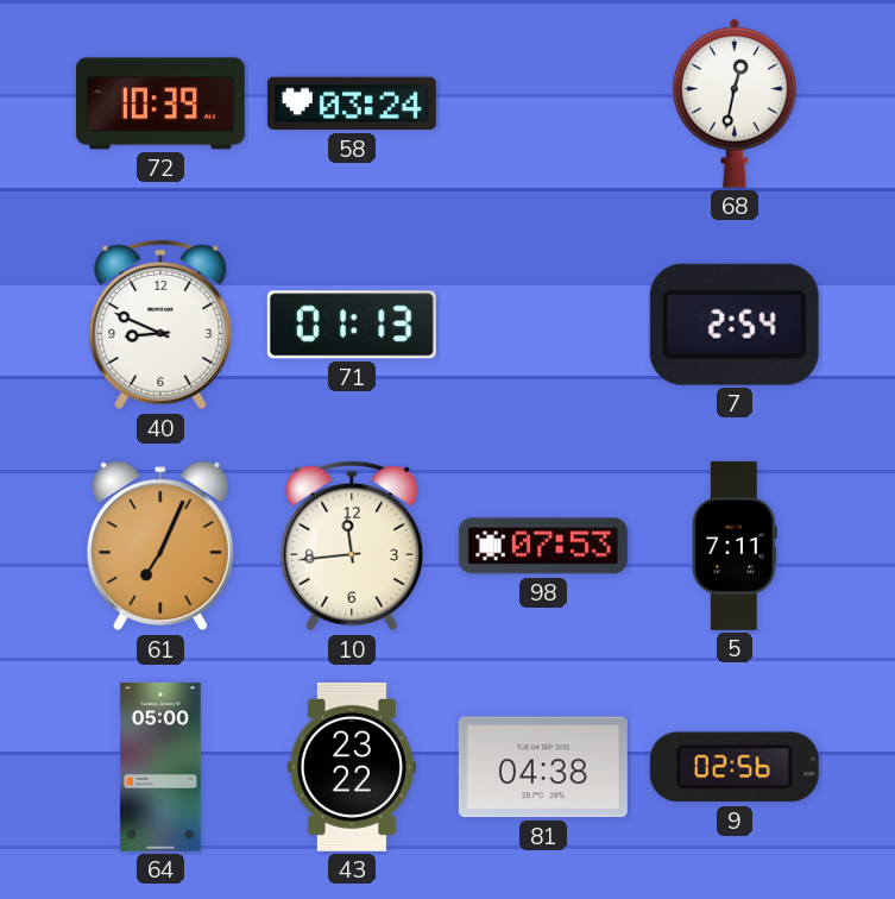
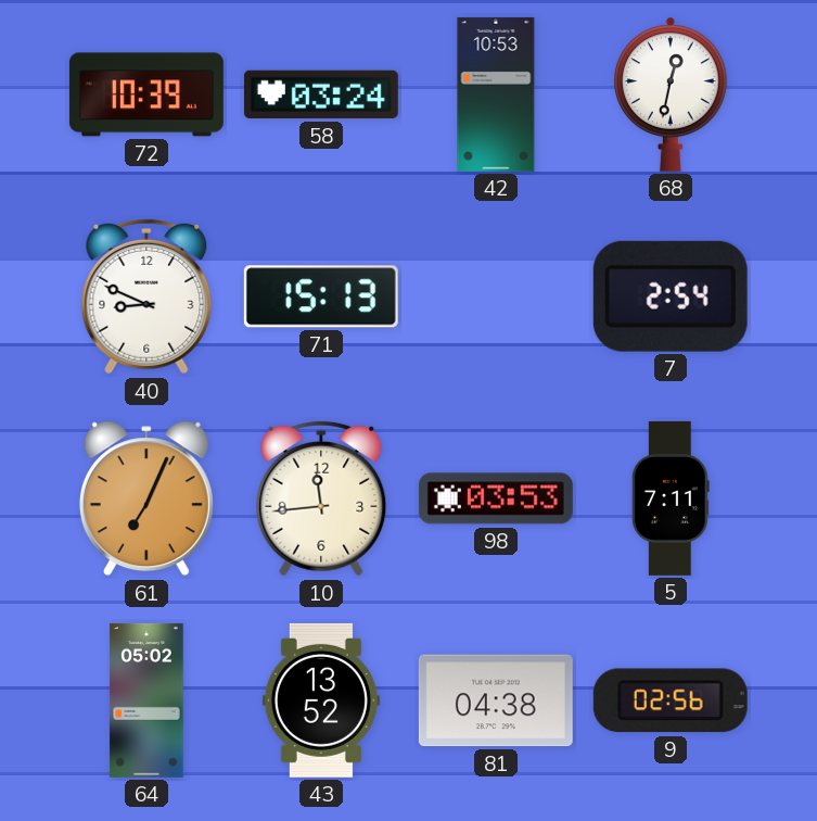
42: none -> 10:53
71: 01:13 -> 15:13
98: 07:53 -> 03:53
64: 05:00 -> 05:02
43: 23:22 -> 13:52
